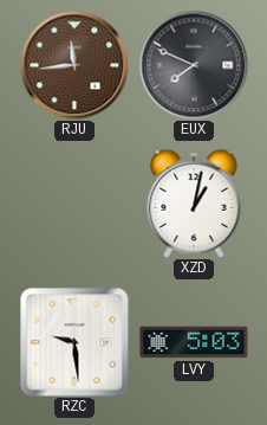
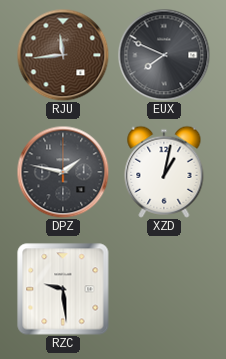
DPZ: none -> 1:47
LVY: 5:03 -> none
